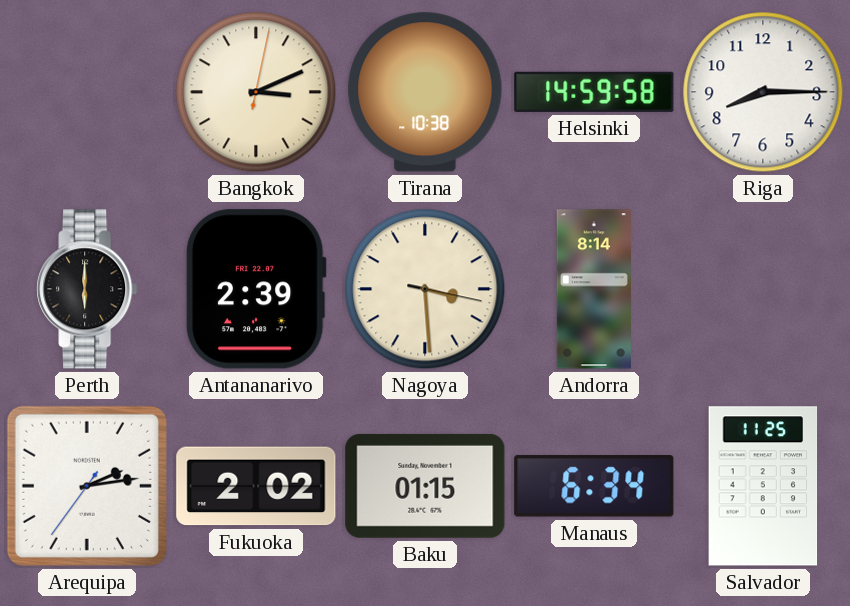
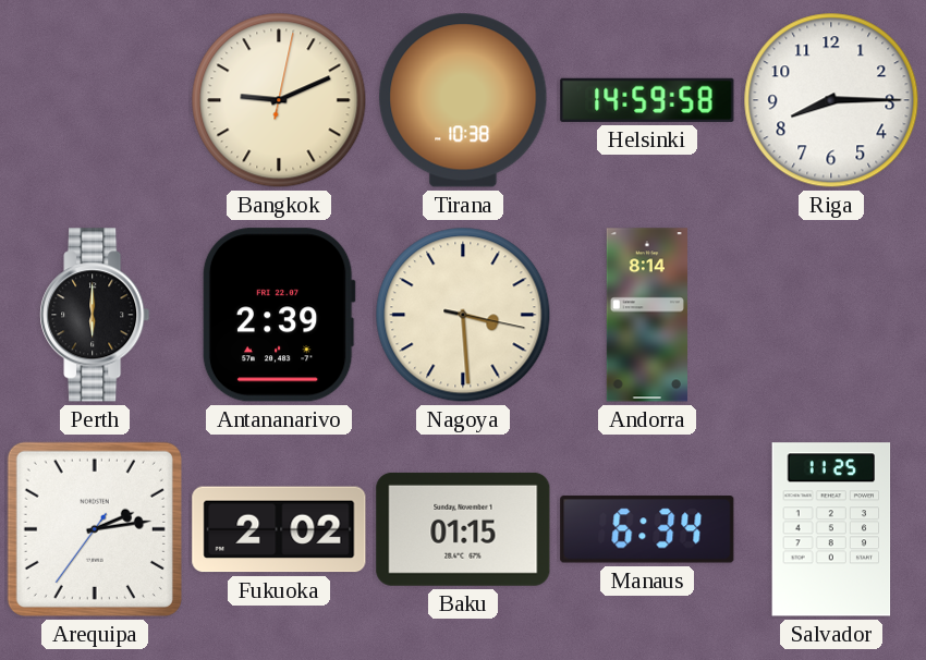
Bangkok: 3:11 -> 9:11
